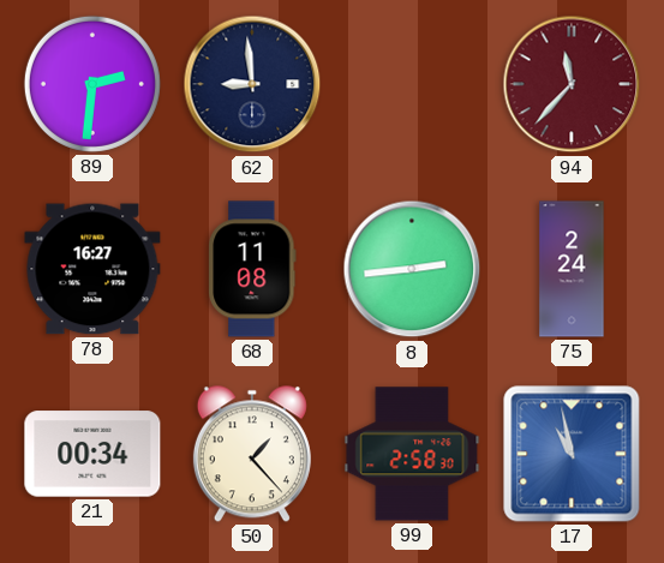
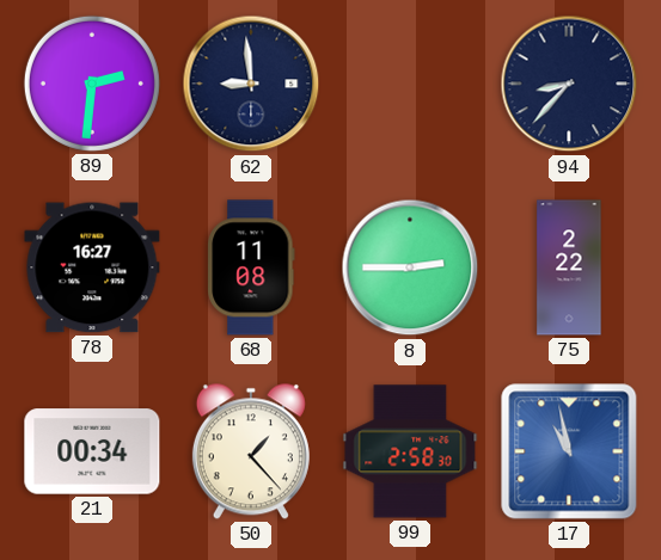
94: 11:37 -> 8:37
94 dial: burgundy -> navy
8: 2:44 -> 2:45
75: 2:24 -> 2:22
